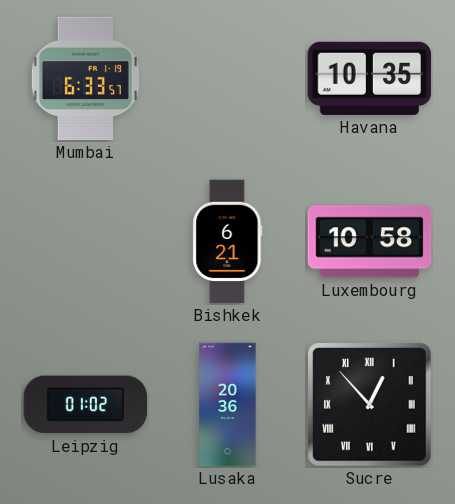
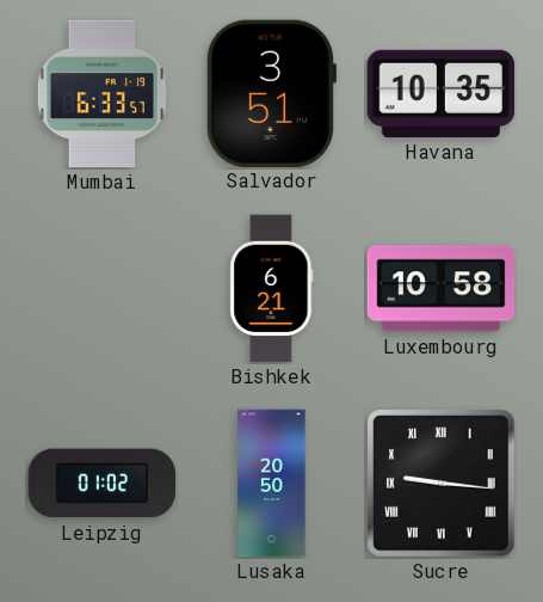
Salvador: none -> 3:51
Lusaka: 20:36 -> 20:50
Sucre: 12:53 -> 9:16
